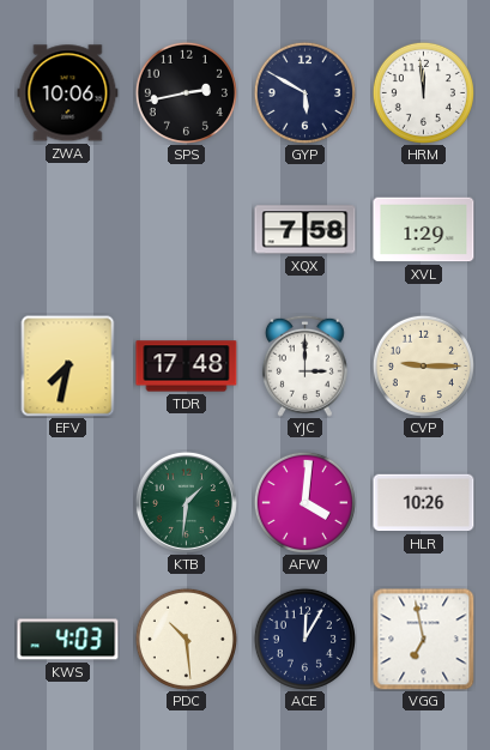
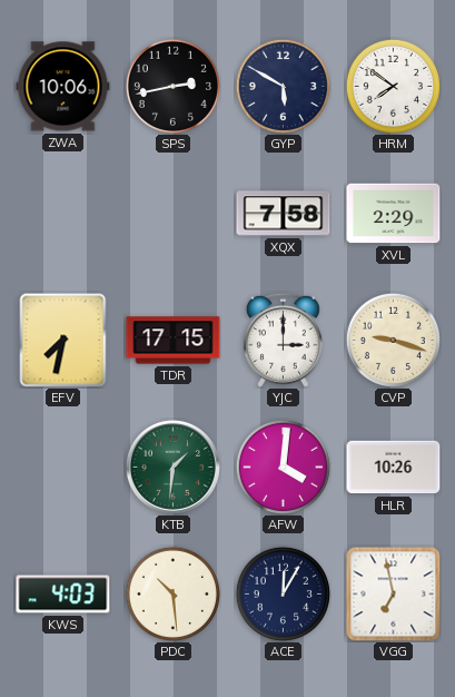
HRM: 11:59 -> 7:51
XVL: 1:29 -> 2:29
TDR: 17:48 -> 17:15
CVP: 9:15 -> 9:18
